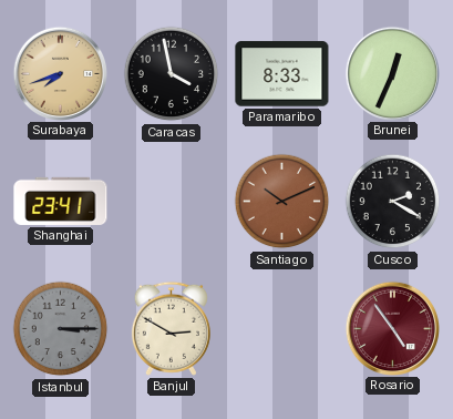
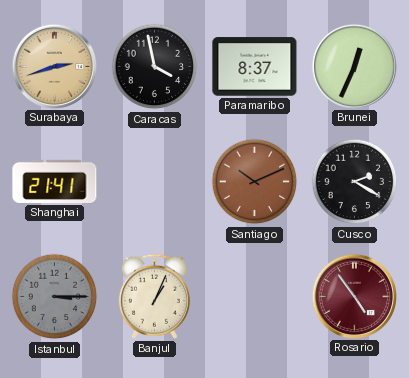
Surabaya: 7:42 -> 2:42
Paramaribo: 8:33 -> 8:37
Shanghai: 23:41 -> 21:41
Banjul: 2:50 -> 1:04
